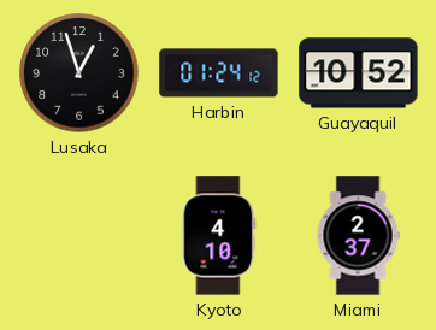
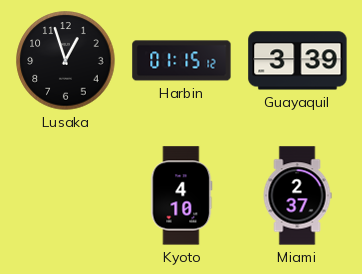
Harbin: 01:24 -> 01:15
Guayaquil: 10:52 -> 3:39
